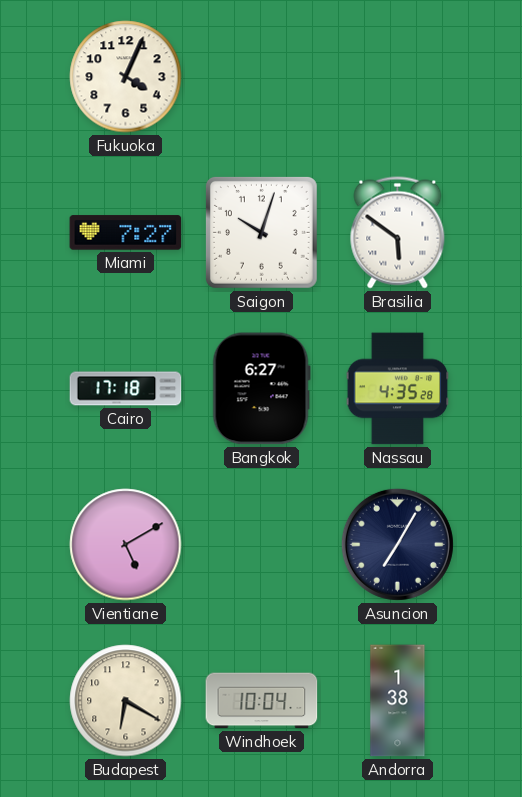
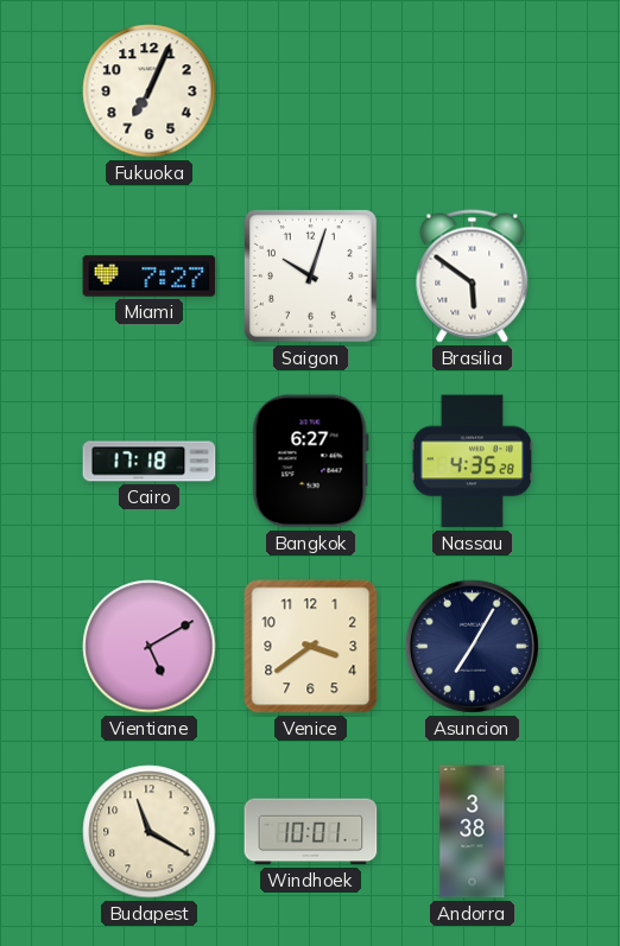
Fukuoka: 4:04 -> 7:04
Venice: none -> 3:39
Budapest: 6:20 -> 11:20
Windhoek: 10:04 -> 10:01
Andorra: 1:38 -> 3:38
